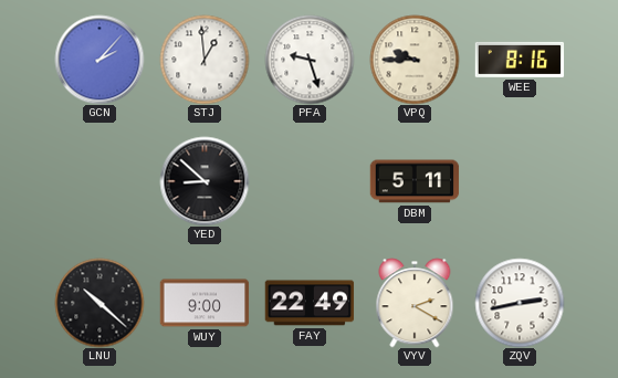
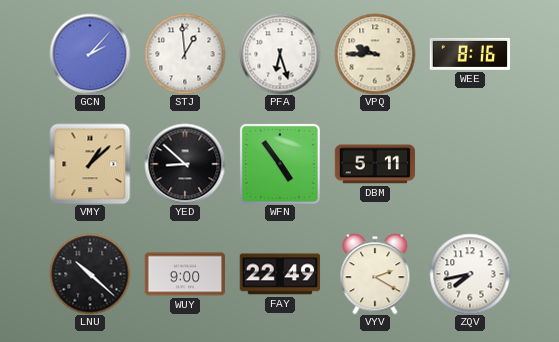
PFA: 9:27 -> 6:27
VMY: none -> 1:08
WFN: none -> 4:54
ZQV: 2:43 -> 7:43
